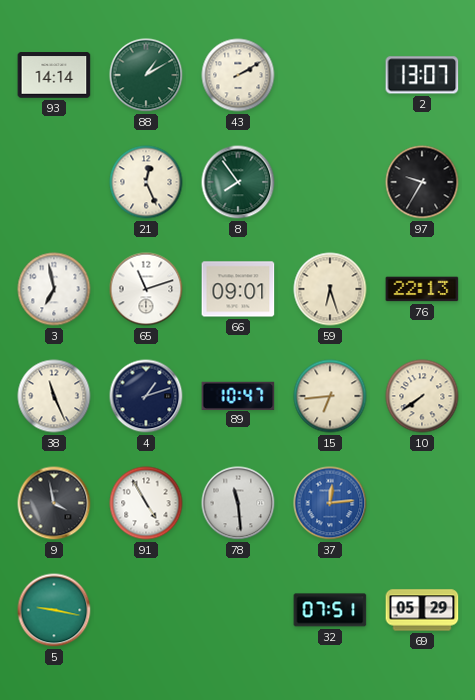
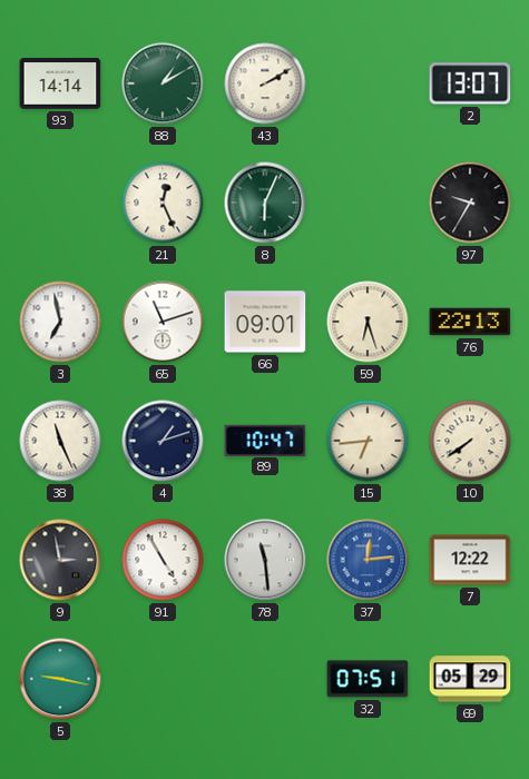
8: 7:54 -> 6:04
9: 3:58 -> 2:58
7: none -> 12:22
